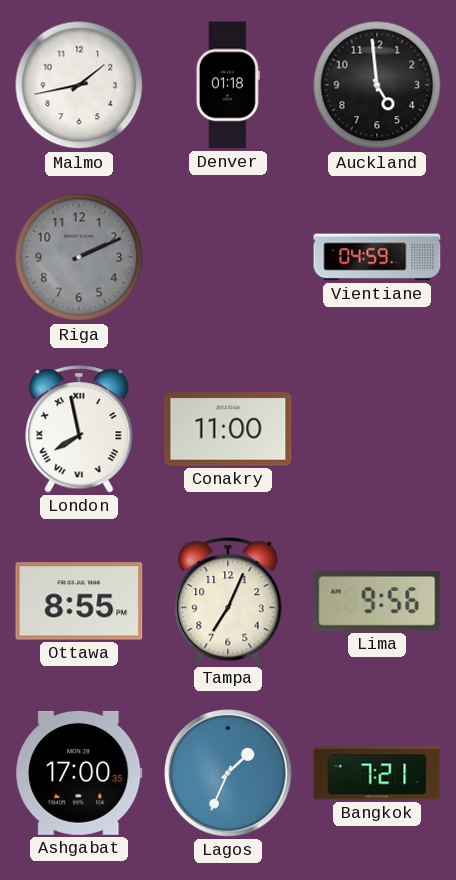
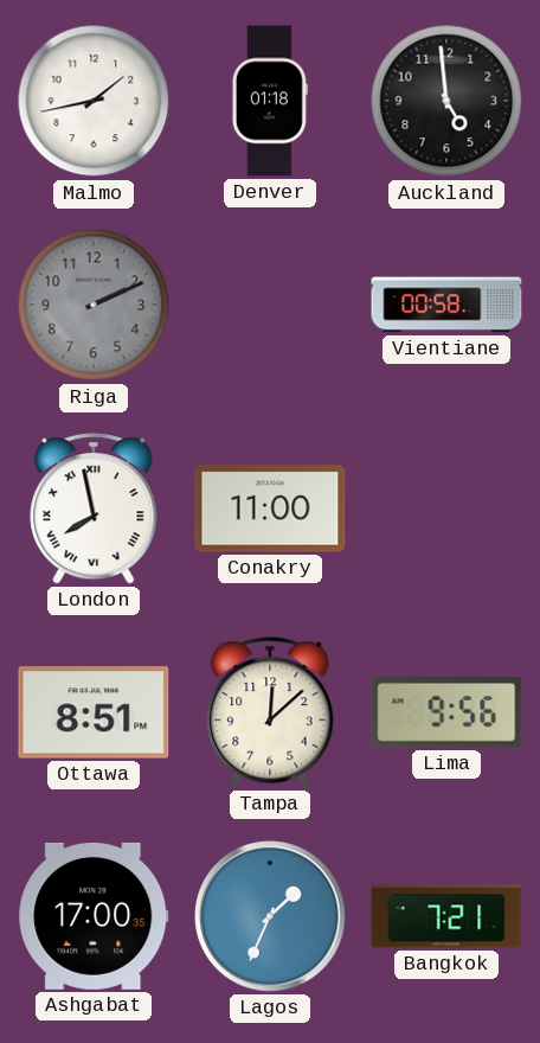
Vientiane: 04:59 -> 00:58
Ottawa: 8:55 -> 8:51
Tampa: 7:04 -> 12:08
